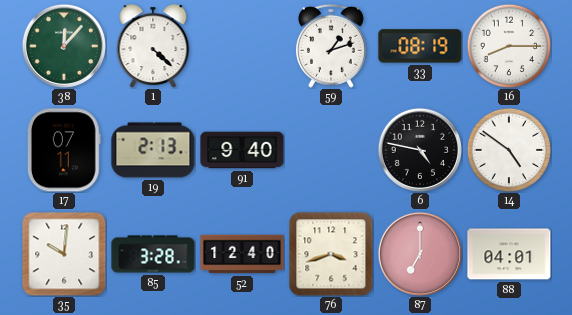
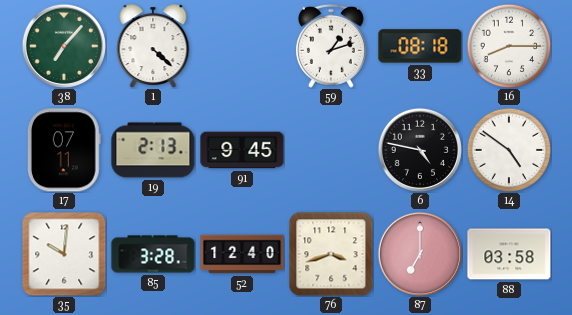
38: 12:07 -> 7:07
33: 08:19 -> 08:18
91: 9:40 -> 9:45
88: 04:01 -> 03:58
